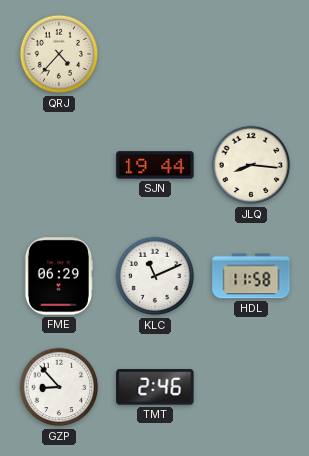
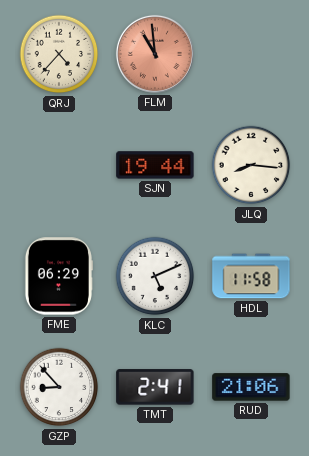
FLM: none -> 10:59
KLC: 11:11 -> 5:11
TMT: 2:46 -> 2:41
RUD: none -> 21:06
